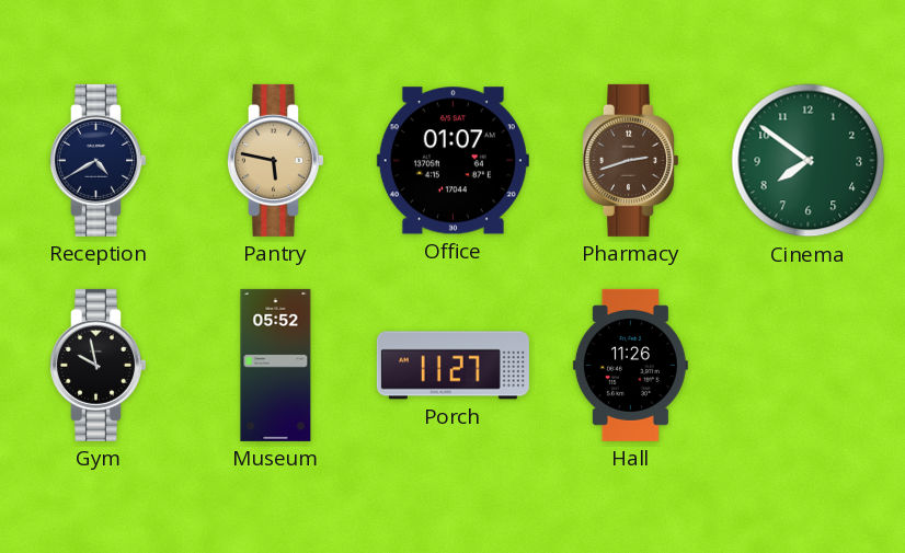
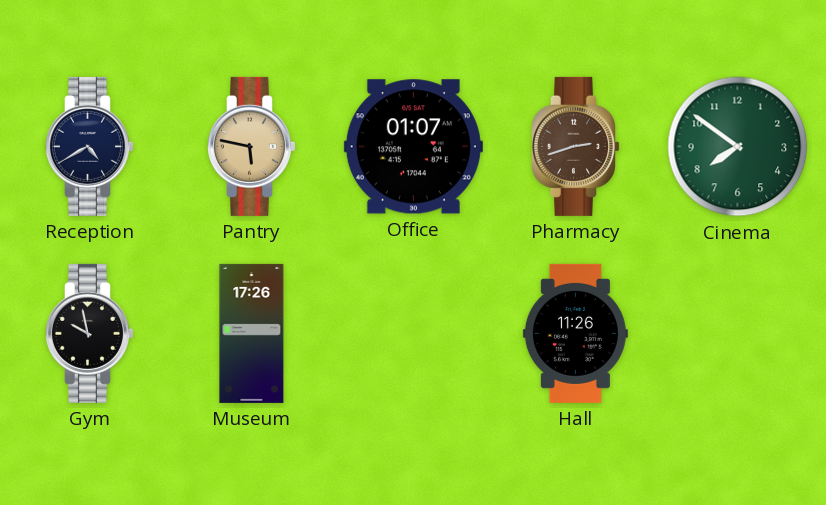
Museum: 05:52 -> 17:26
Porch: 11:27 -> none
